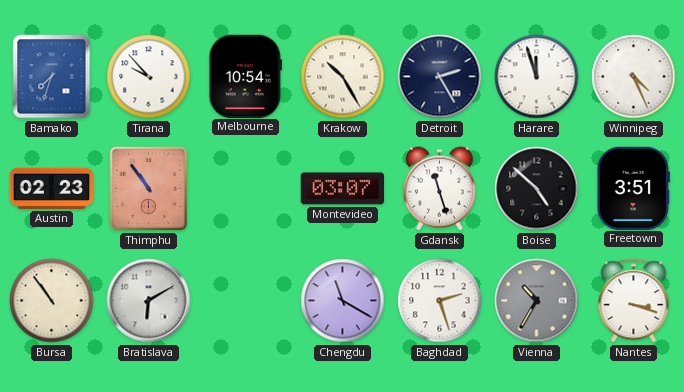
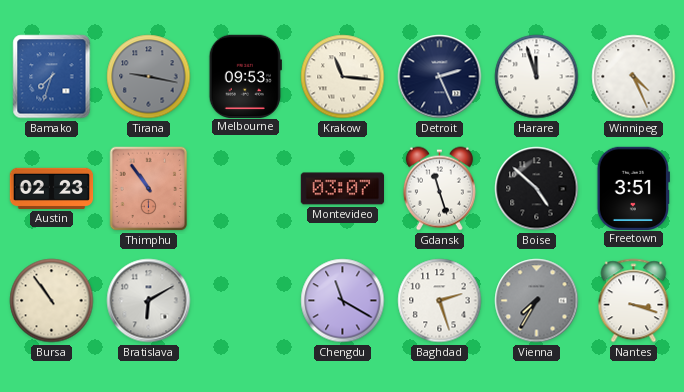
Tirana: 9:53 -> 9:17
Tirana dial: white -> grey
Melbourne: 10:54 -> 09:53
Krakow: 10:25 -> 11:16
Detroit: 2:25 -> 2:26
Vienna: 10:35 -> 7:35
